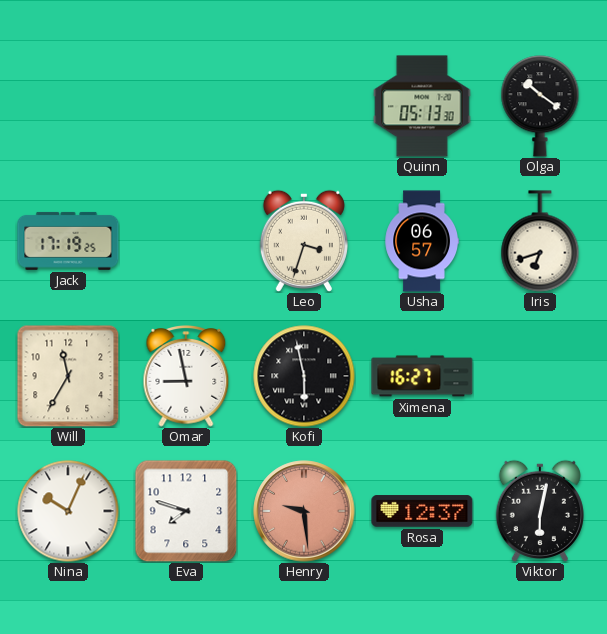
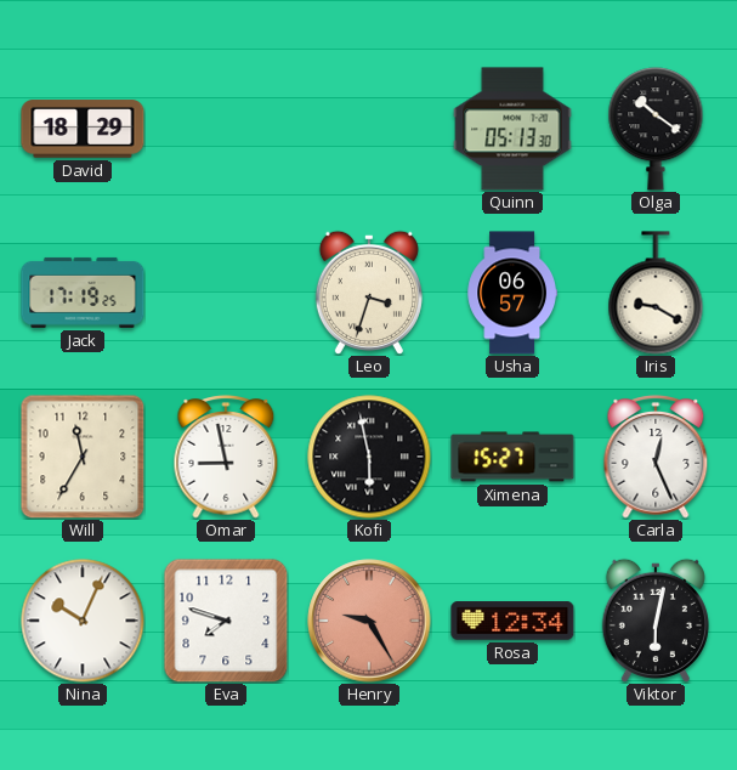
David: none -> 18:29
Iris: 6:42 -> 9:20
Ximena: 16:27 -> 15:27
Carla: none -> 12:26
Henry: 9:29 -> 9:25
Rosa: 12:37 -> 12:34
